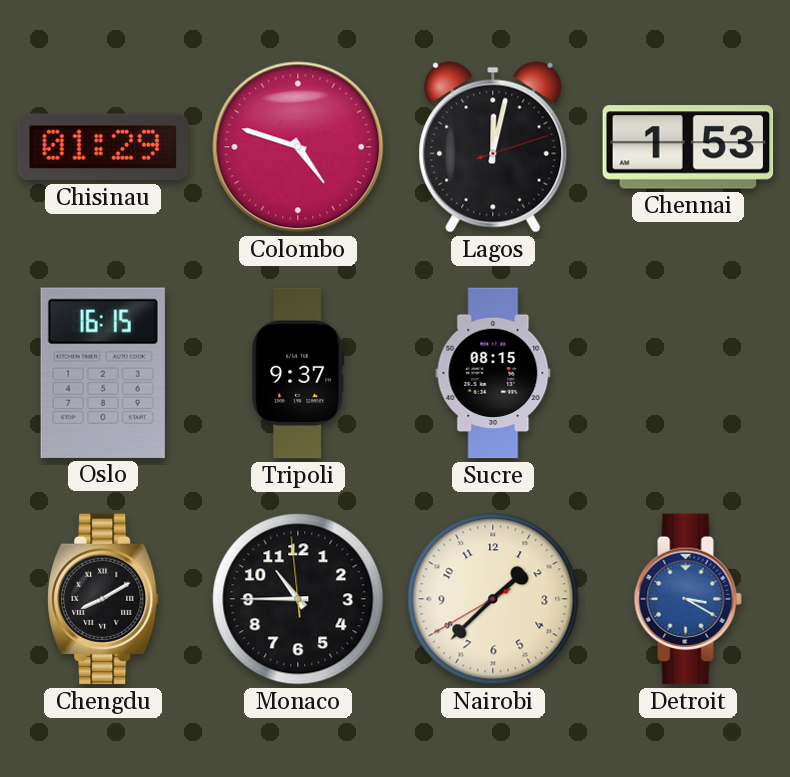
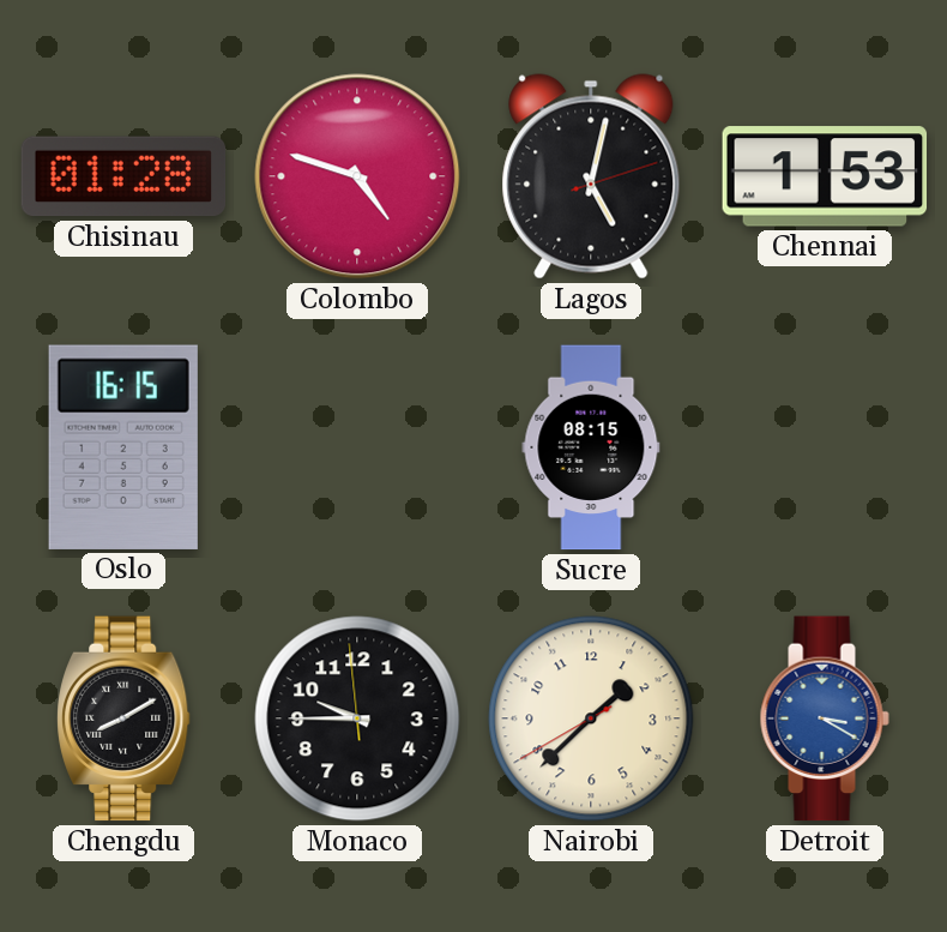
Chisinau: 01:29 -> 01:28
Lagos: 12:02 -> 5:02
Tripoli: 9:37 -> none
Monaco: 10:44 -> 9:44
